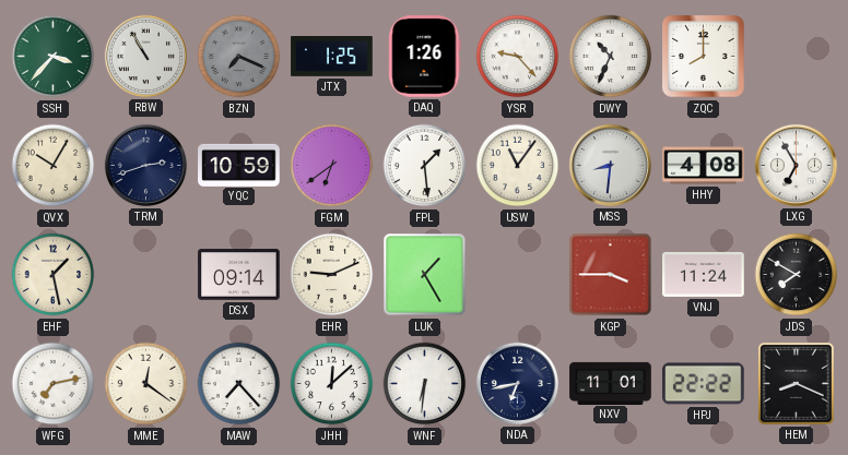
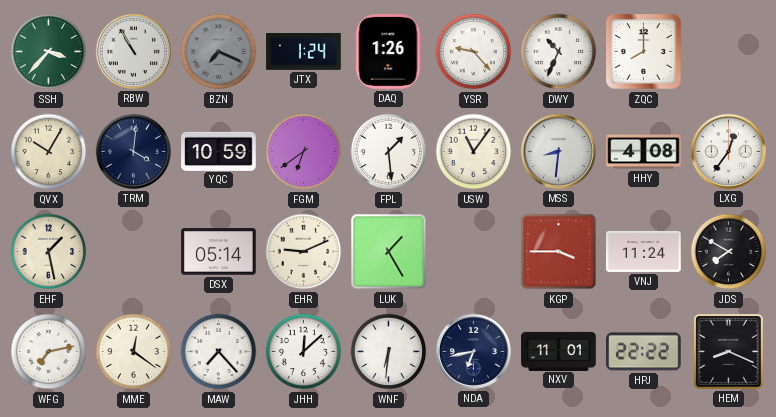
JTX: 1:25 -> 1:24
TRM: 2:42 -> 4:01
LXG: 6:55 -> 12:36
DSX: 09:14 -> 05:14
